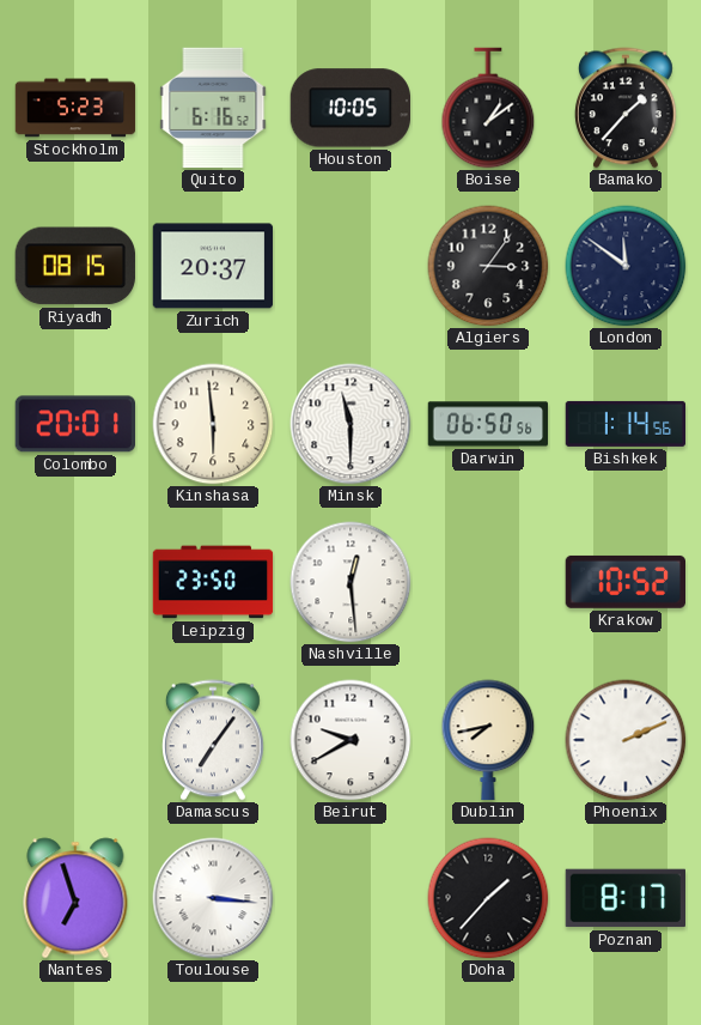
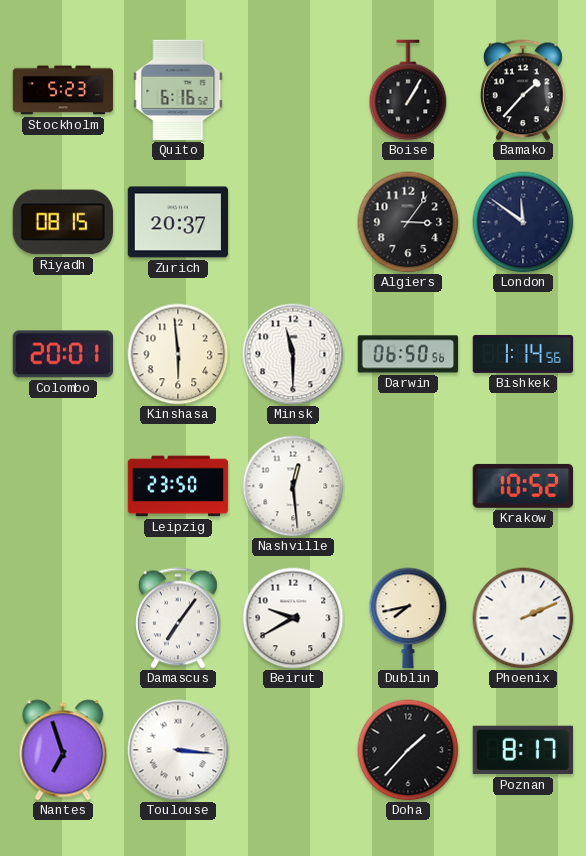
Houston: 10:05 -> none
Boise: 1:09 -> 1:05
